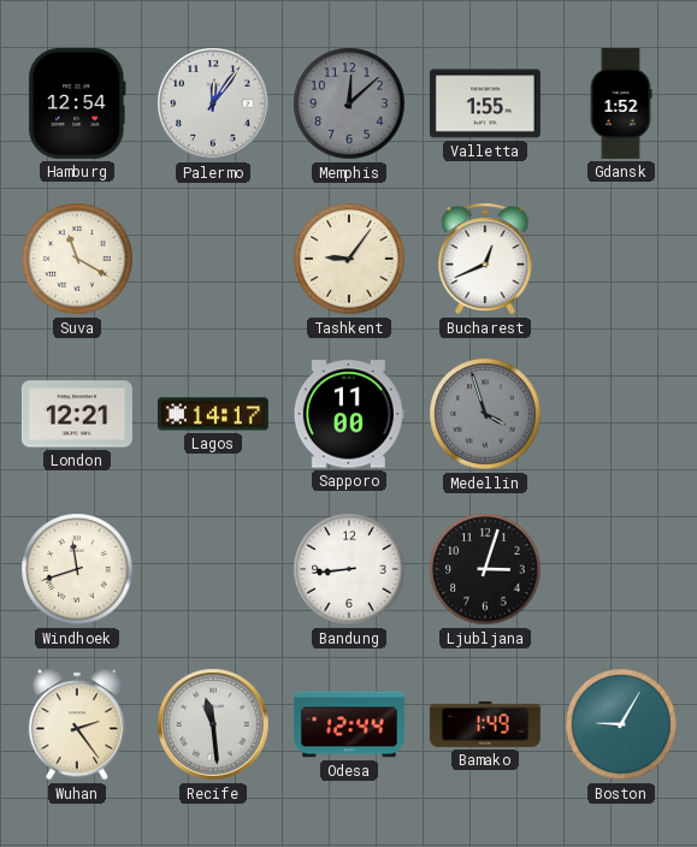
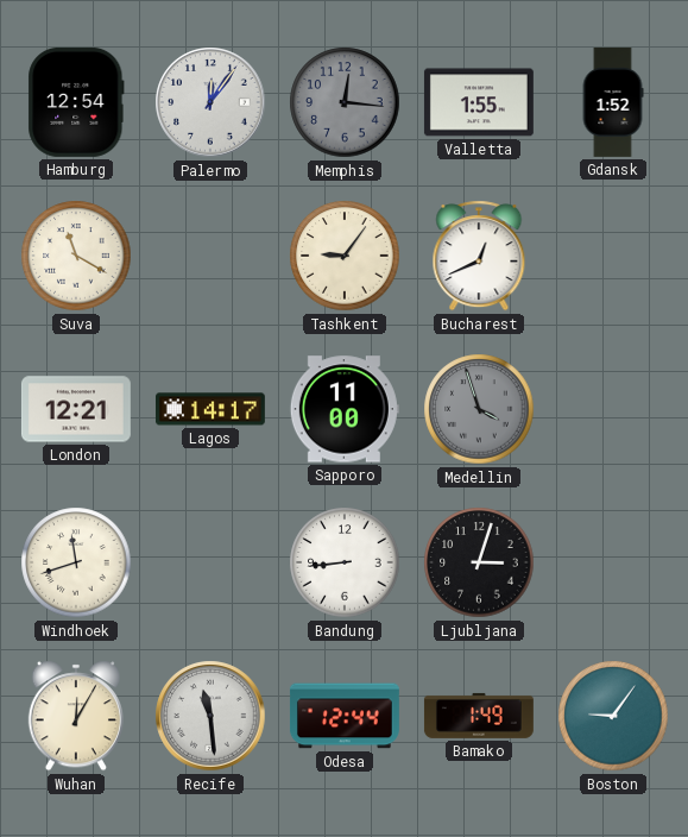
Memphis: 12:08 -> 12:16
Wuhan: 2:24 -> 12:05
Boston: 9:05 -> 9:06
